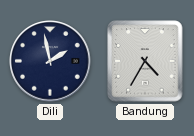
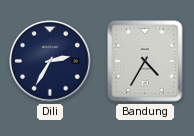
Dili: 1:58 -> 2:35
